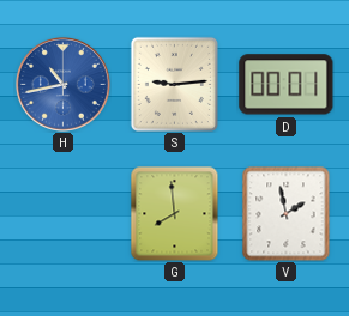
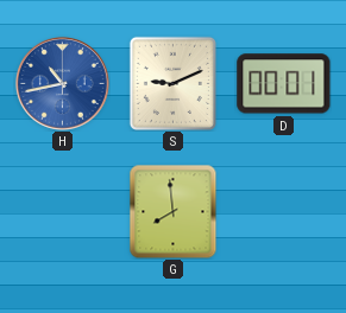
S: 9:14 -> 9:11
V: 1:58 -> none
